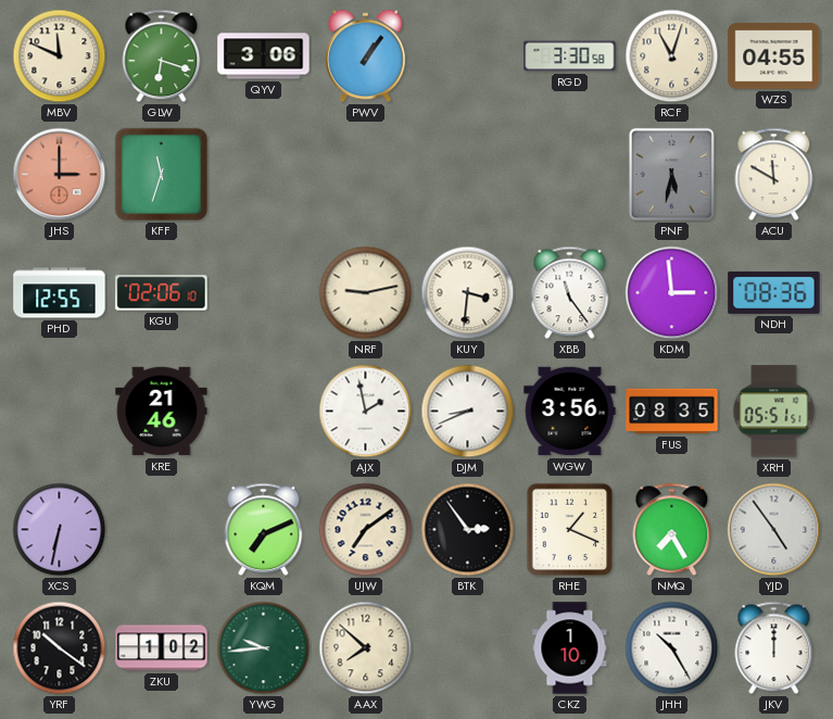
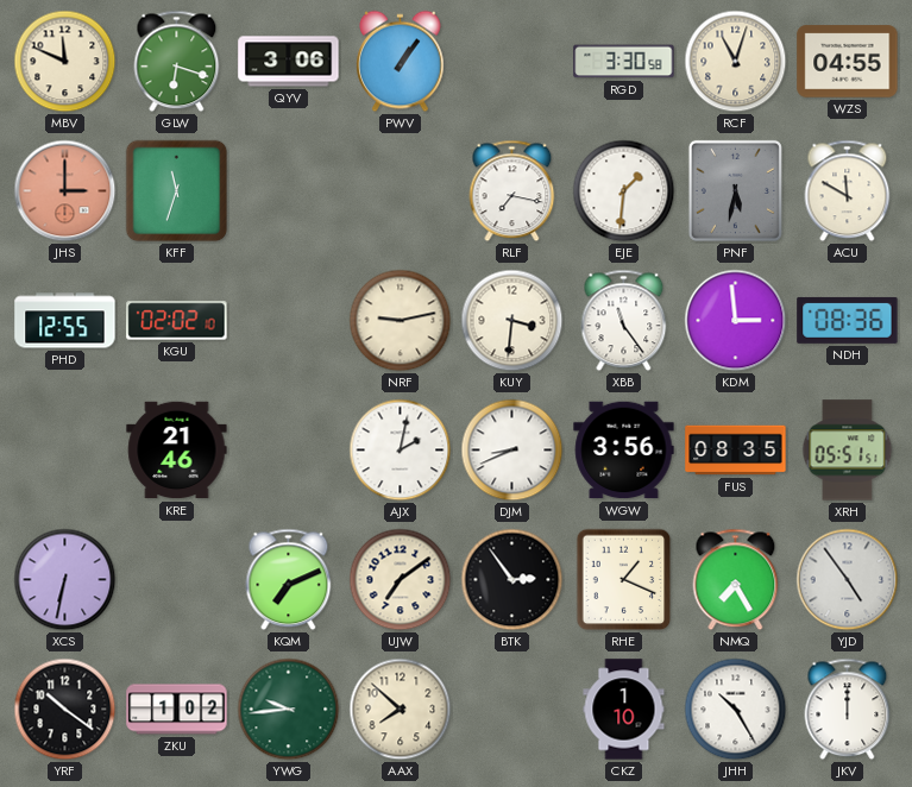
RLF: none -> 7:17
EJE: none -> 1:31
KGU: 02:06 -> 02:02
AJX: 1:58 -> 2:02
